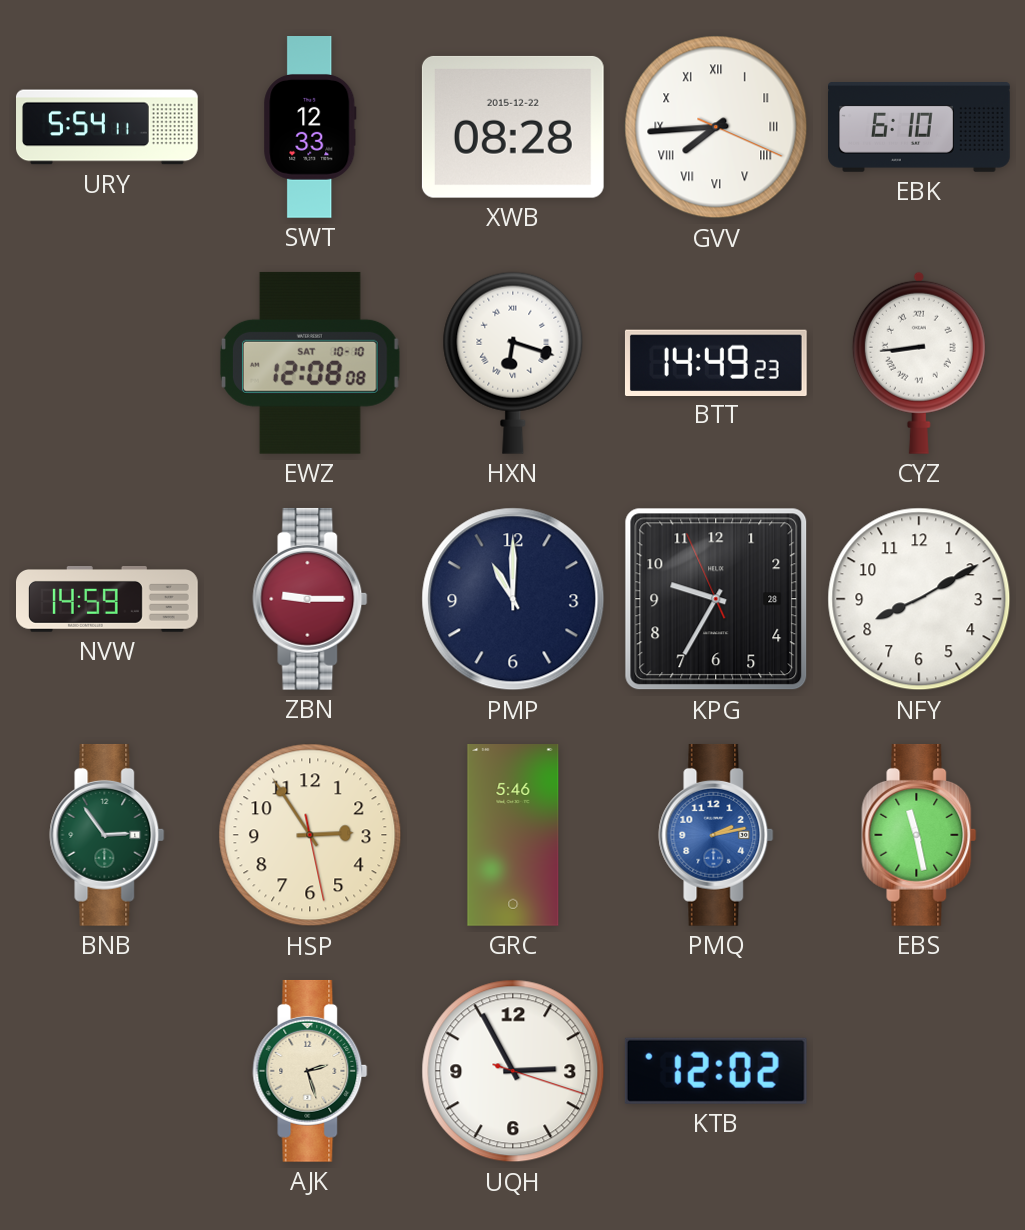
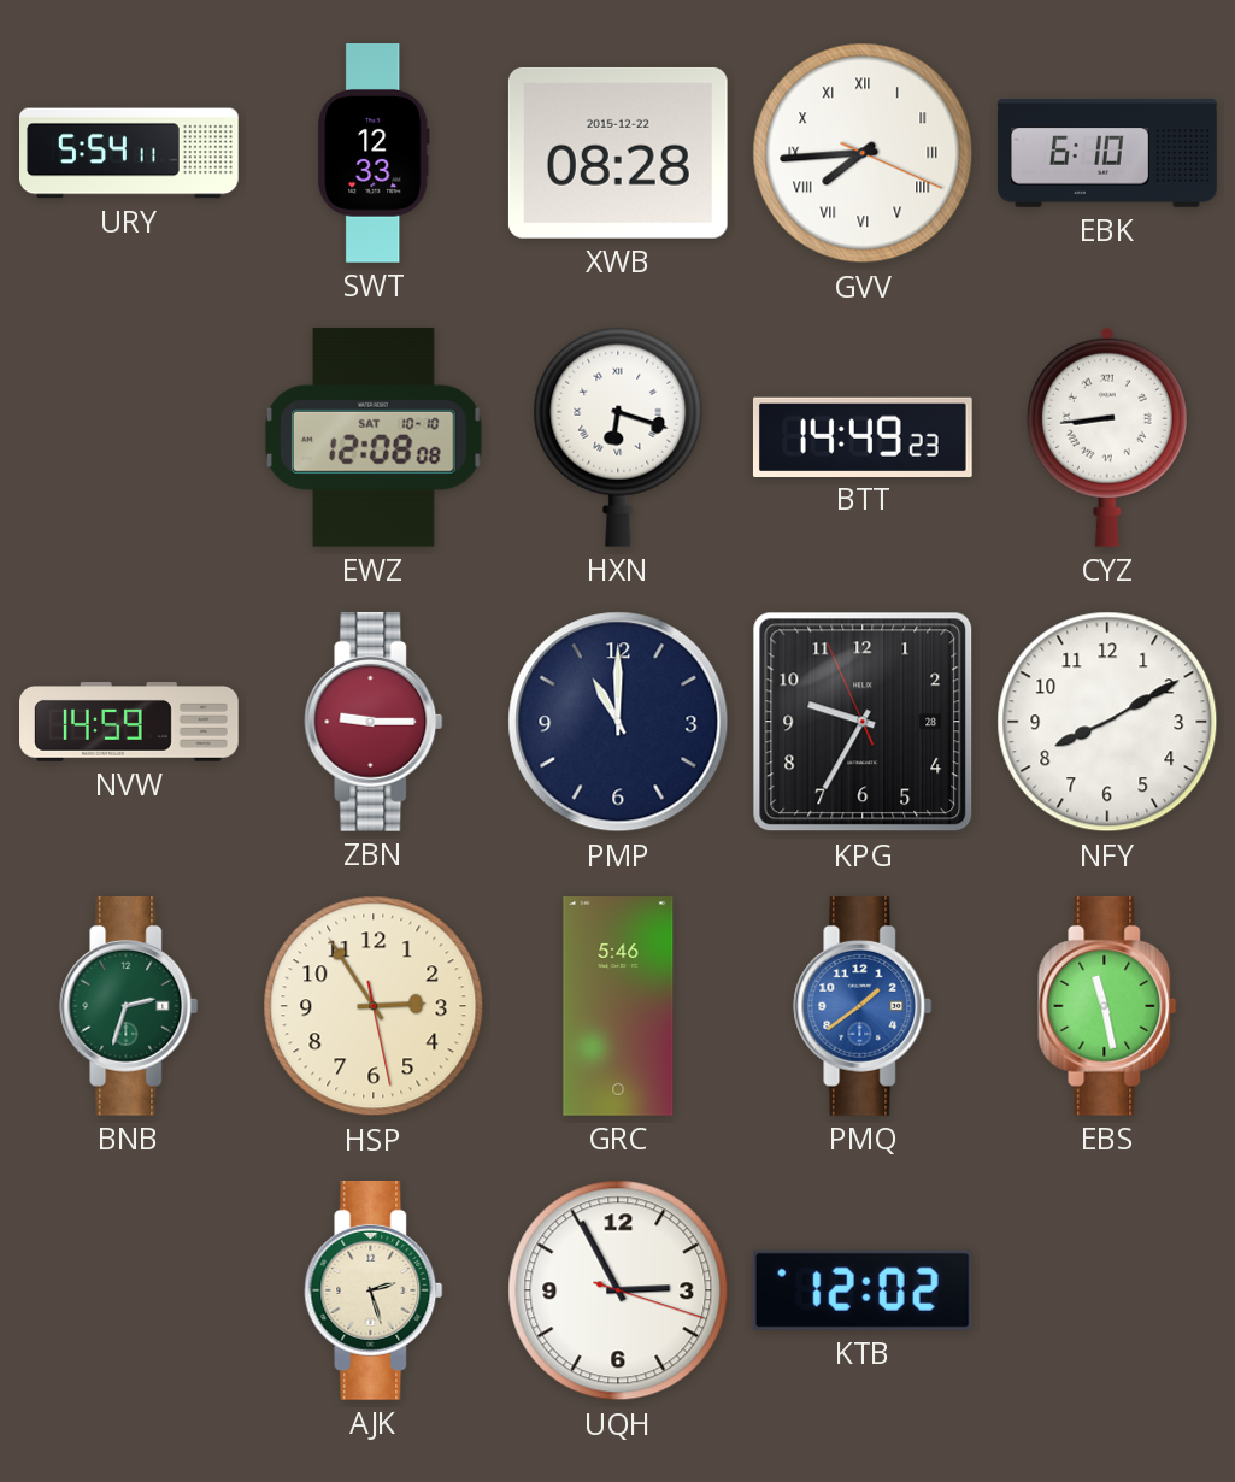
BNB: 2:54 -> 2:33
PMQ: 2:13 -> 1:39
